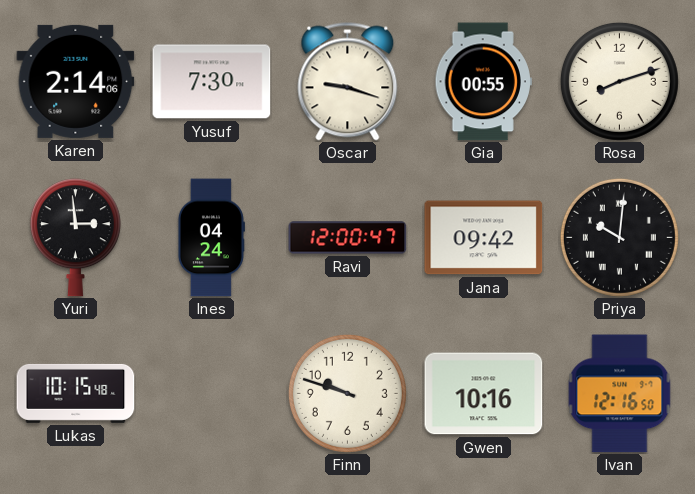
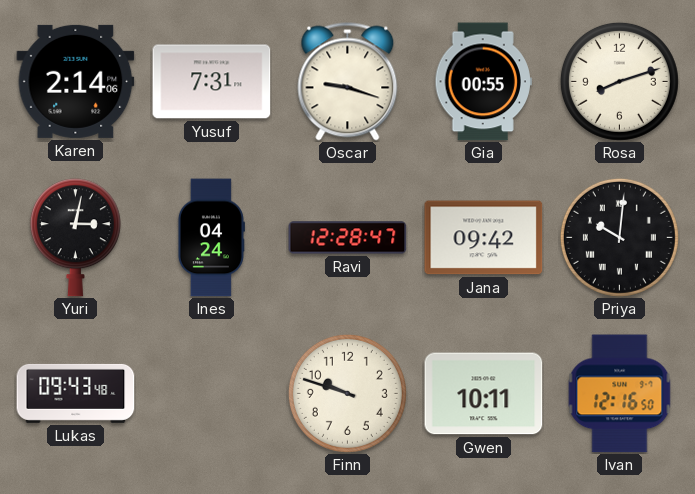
Yusuf: 7:30 -> 7:31
Yuri: 2:59 -> 3:02
Ravi: 12:00 -> 12:28
Lukas: 10:15 -> 09:43
Gwen: 10:16 -> 10:11
